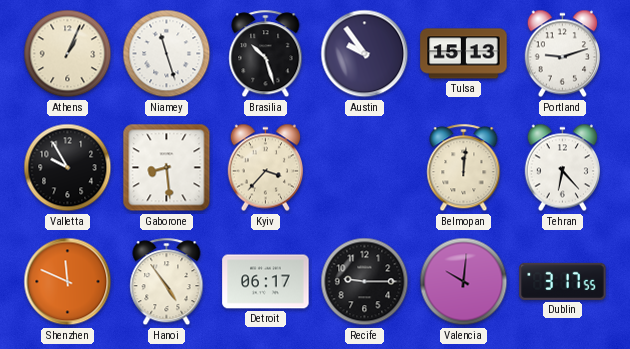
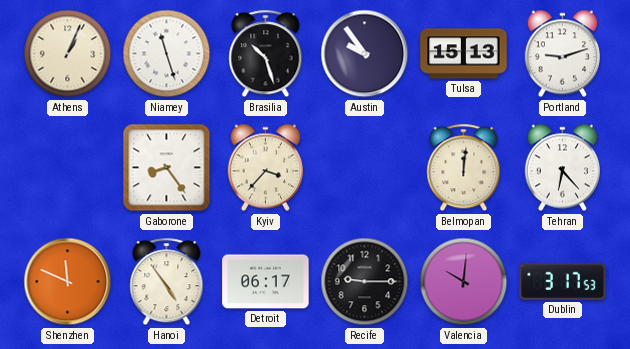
Valletta: 9:55 -> none
Gaborone: 8:29 -> 8:24
Dublin: 3:17:55 -> 3:17:53
